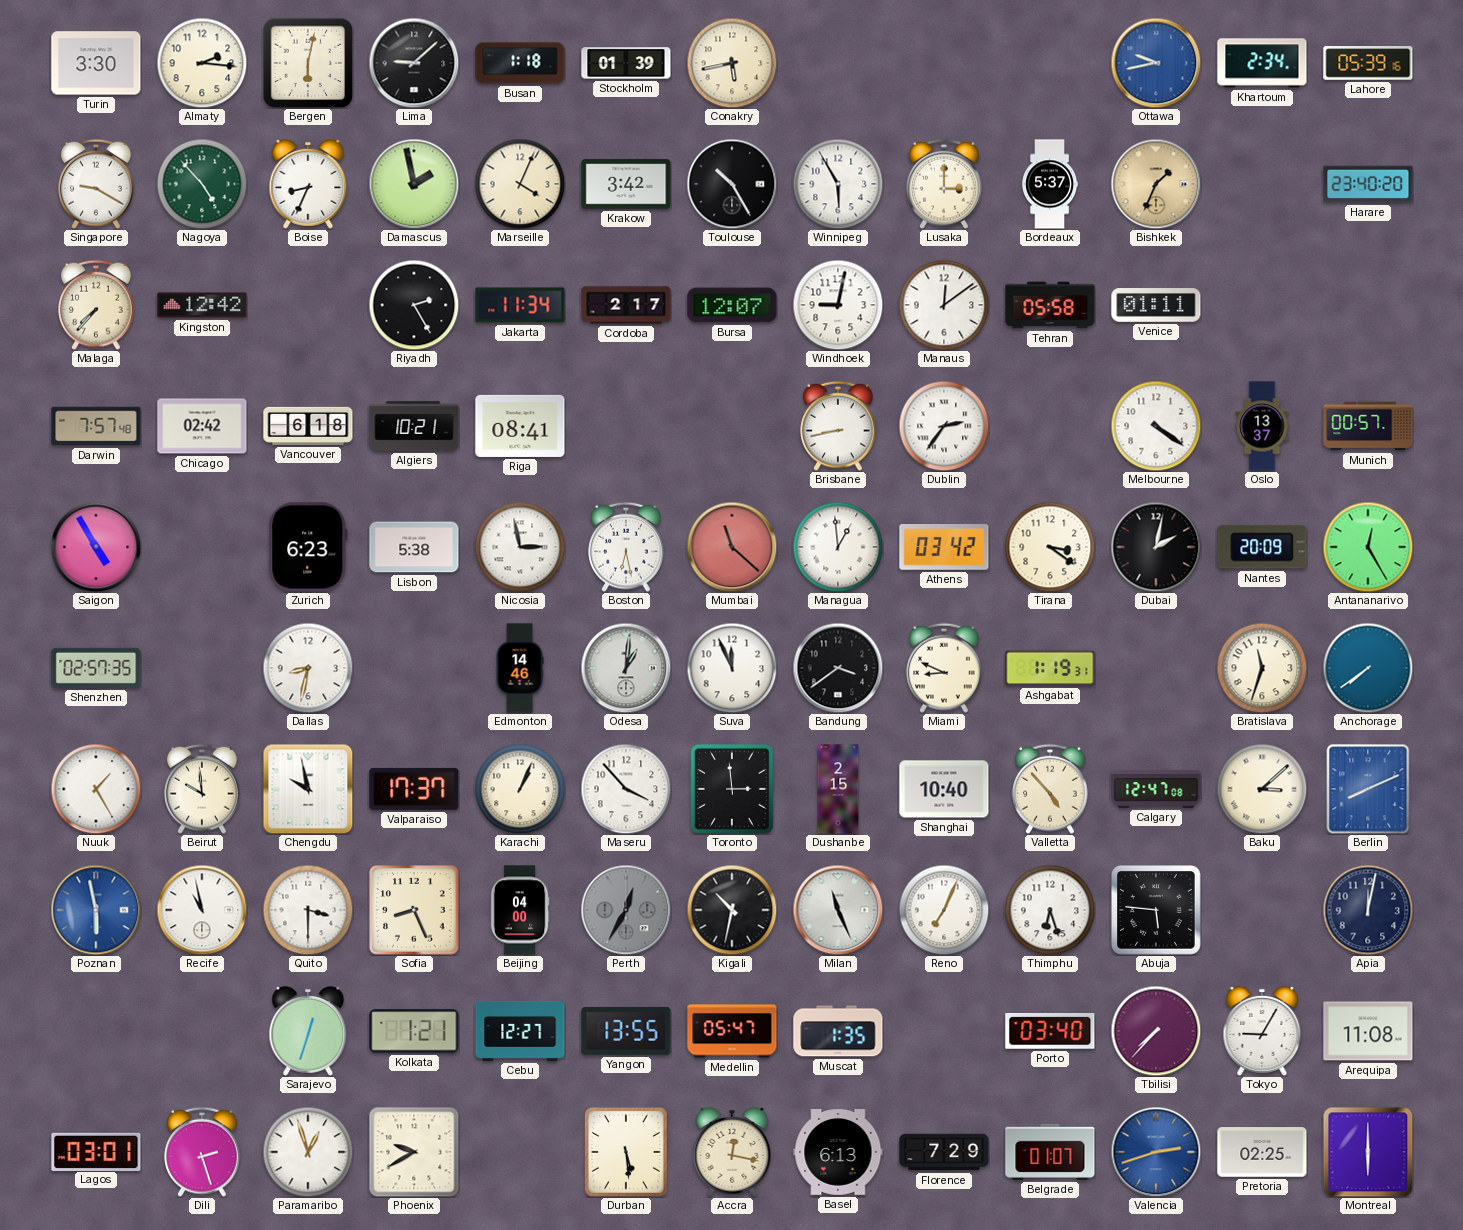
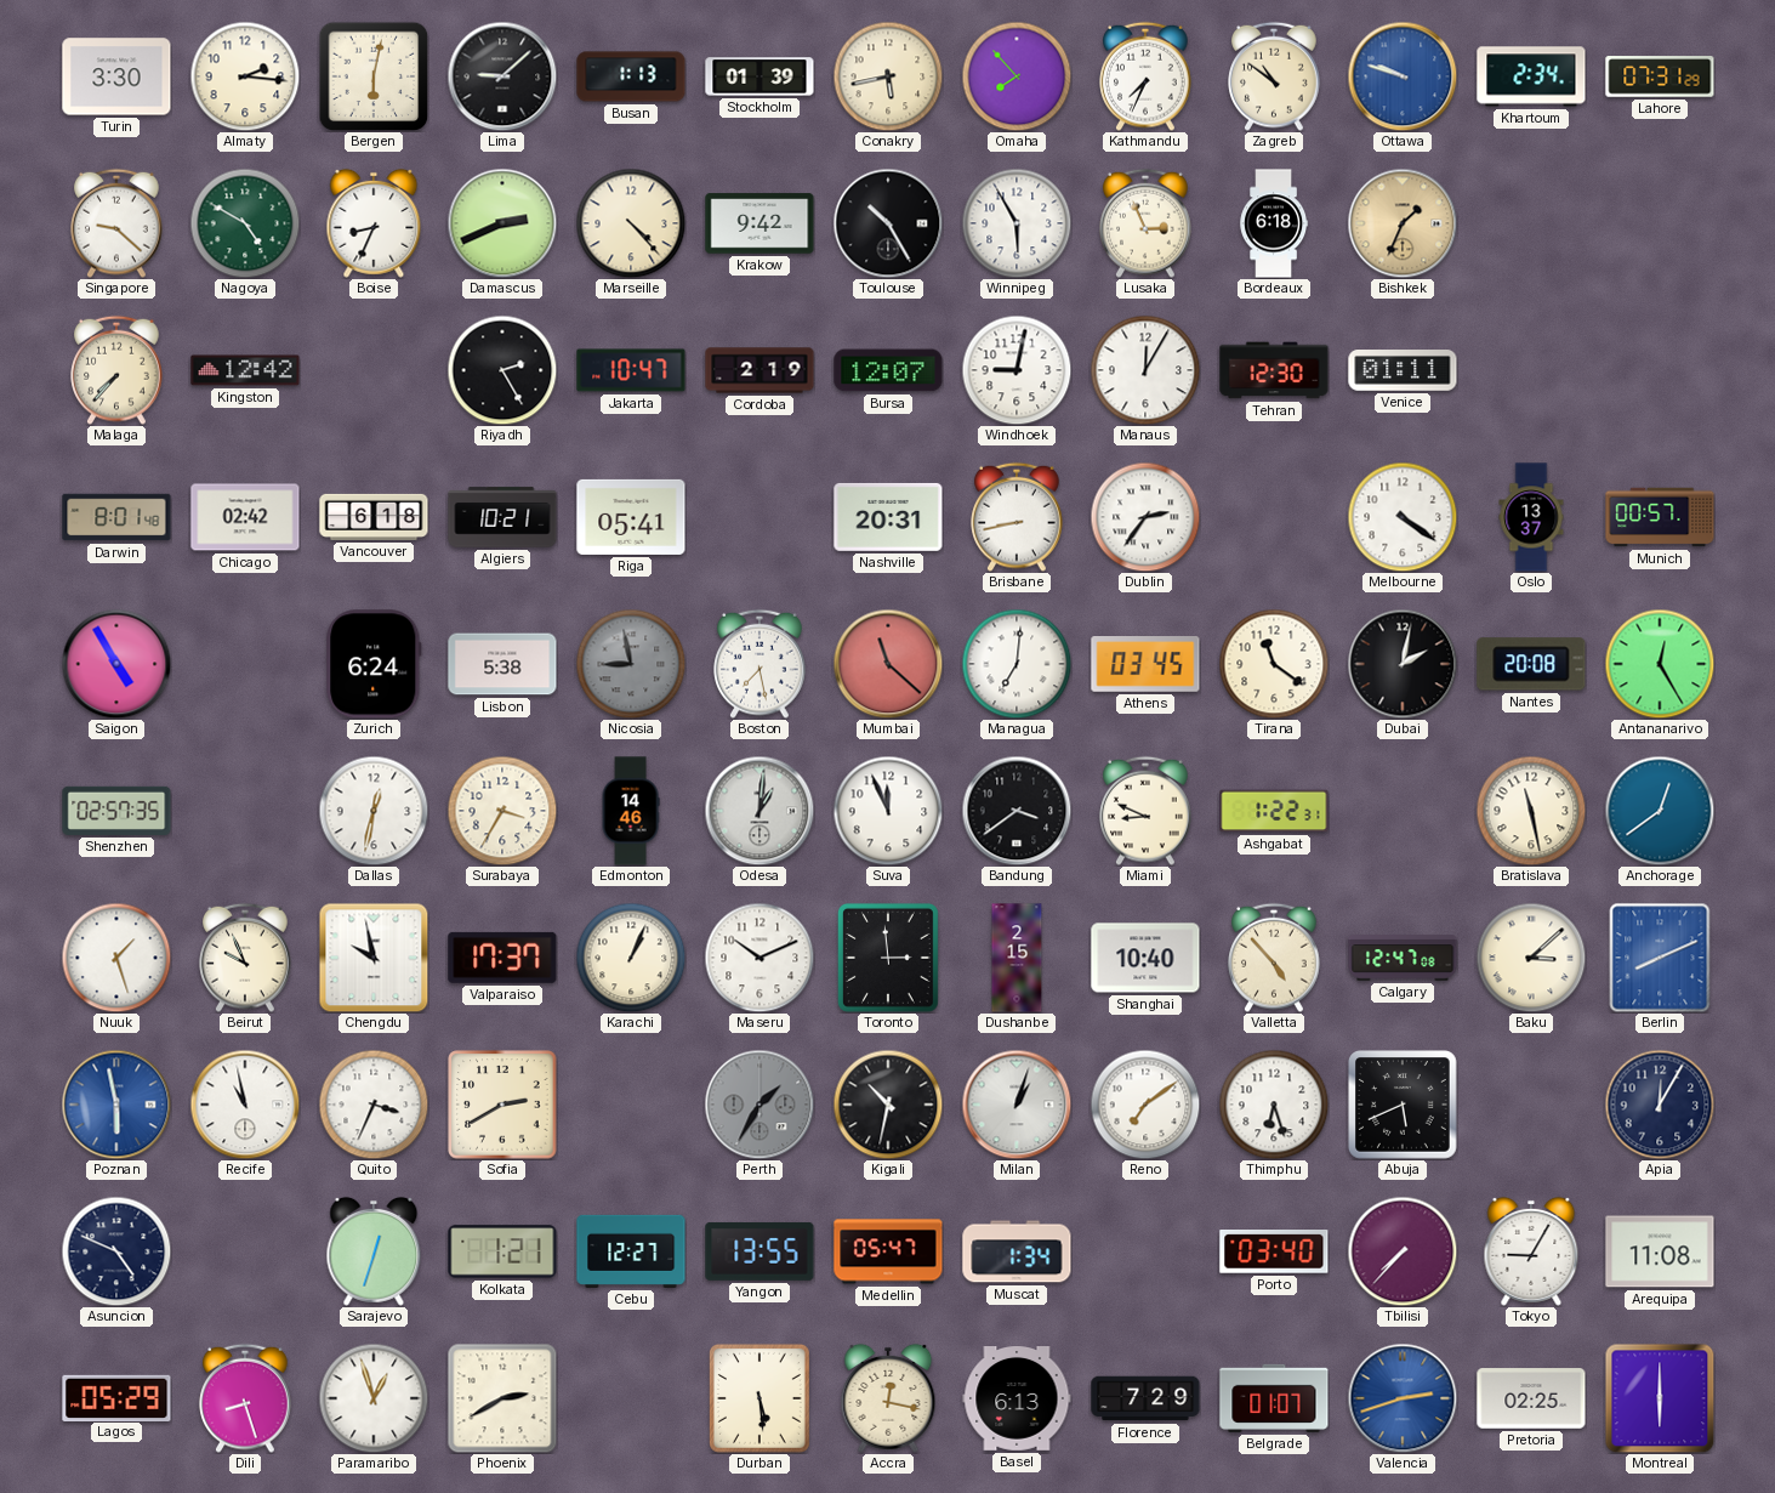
Busan: 1:18 -> 1:13
Omaha: none -> 7:53
Kathmandu: none -> 7:34
Zagreb: none -> 10:51
Ottawa: 9:43 -> 9:48
Lahore: 05:39 -> 07:31
Singapore: 9:20 -> 9:22
Nagoya: 4:53 -> 4:50
Damascus: 1:58 -> 2:41
Marseille: 4:04 -> 4:23
Krakow: 3:42 -> 9:42
Lusaka: 3:00 -> 2:56
Bordeaux: 5:37 -> 6:18
Harare: 23:40 -> none
Jakarta: 11:34 -> 10:47
Cordoba: 2:17 -> 2:19
Manaus: 12:09 -> 12:05
Tehran: 05:58 -> 12:30
Darwin: 7:57 -> 8:01
Riga: 08:41 -> 05:41
Nashville: none -> 20:31
Zurich: 6:23 -> 6:24
Nicosia: 2:58 -> 8:58
Nicosia dial: white -> grey
Boston: 6:28 -> 7:28
Managua: 12:59 -> 7:01
Athens: 03:42 -> 03:45
Tirana: 3:21 -> 11:21
Nantes: 20:09 -> 20:08
Dallas: 8:32 -> 12:32
Surabaya: none -> 3:35
Ashgabat: 1:19 -> 1:22
Bratislava: 11:33 -> 11:28
Anchorage: 7:39 -> 12:39
Nuuk: 1:25 -> 1:27
Beirut: 9:59 -> 9:56
Maseru: 3:53 -> 10:11
Quito: 3:30 -> 3:34
Sofia: 8:26 -> 2:40
Beijing: 04:00 -> none
Perth: 12:35 -> 1:35
Milan: 11:26 -> 1:03
Reno: 7:04 -> 7:09
Abuja: 5:46 -> 5:41
Apia: 12:02 -> 12:05
Asuncion: none -> 4:49
Muscat: 1:35 -> 1:34
Lagos: 03:01 -> 05:29
Dili: 2:27 -> 8:27
Phoenix: 9:40 -> 2:40
